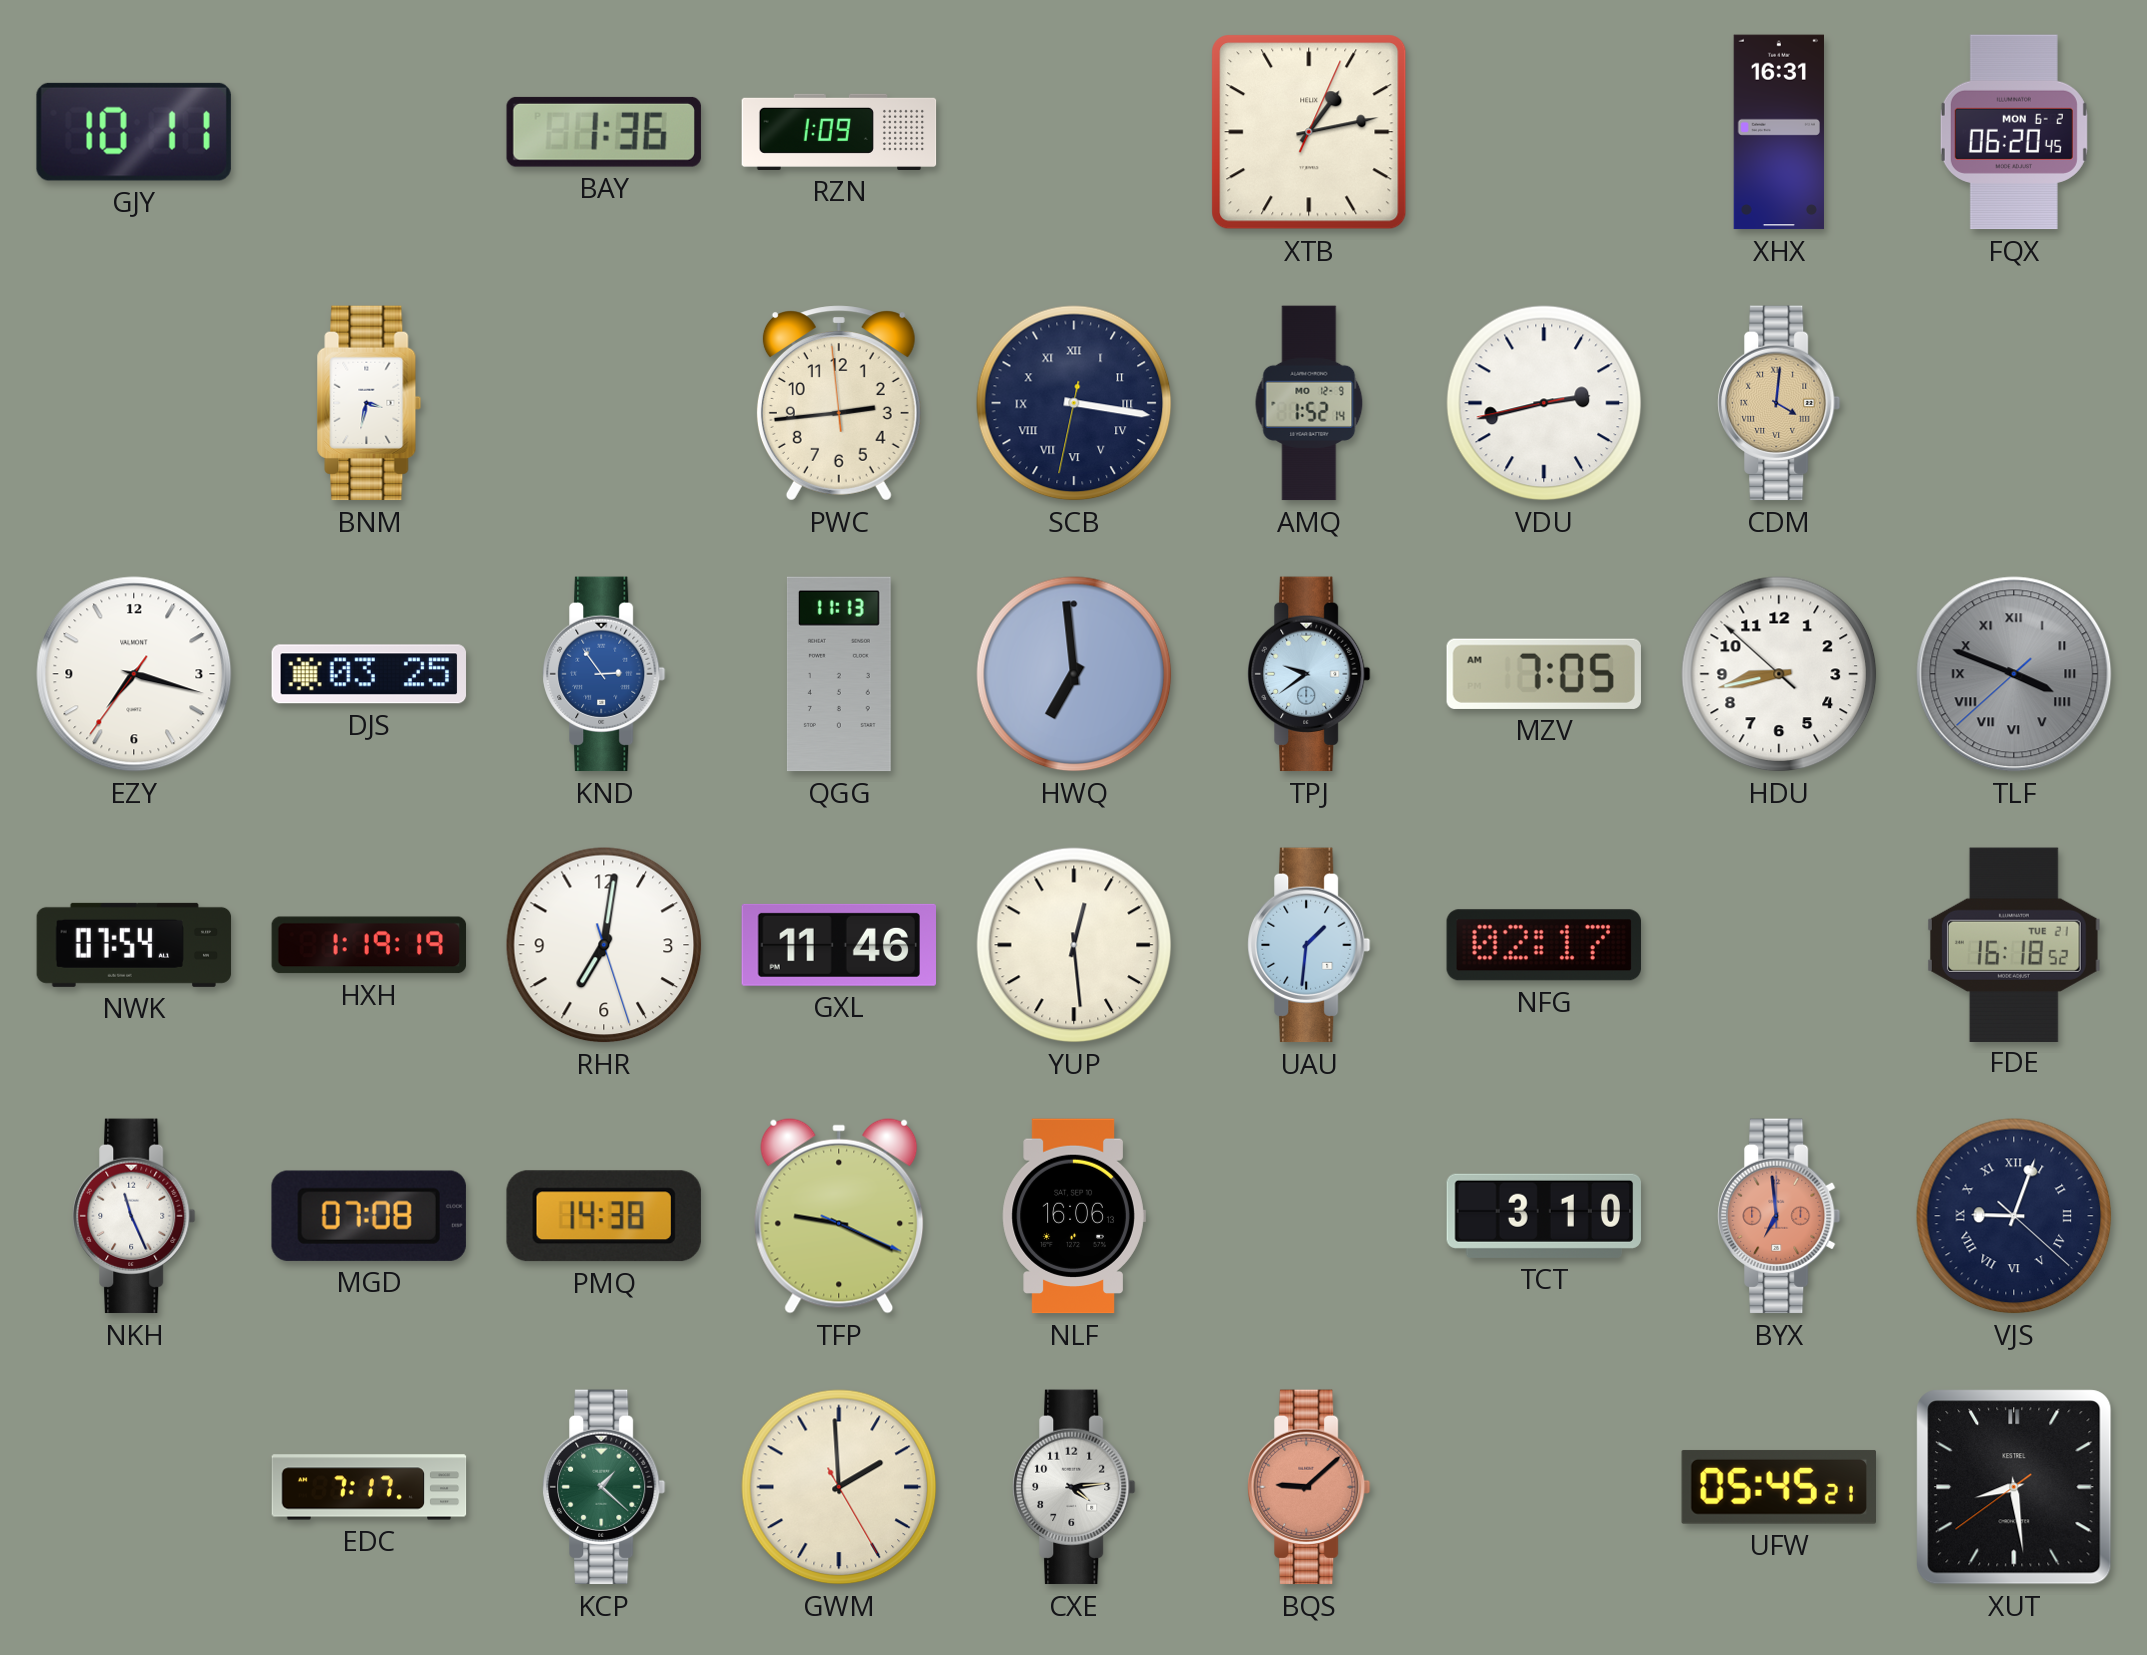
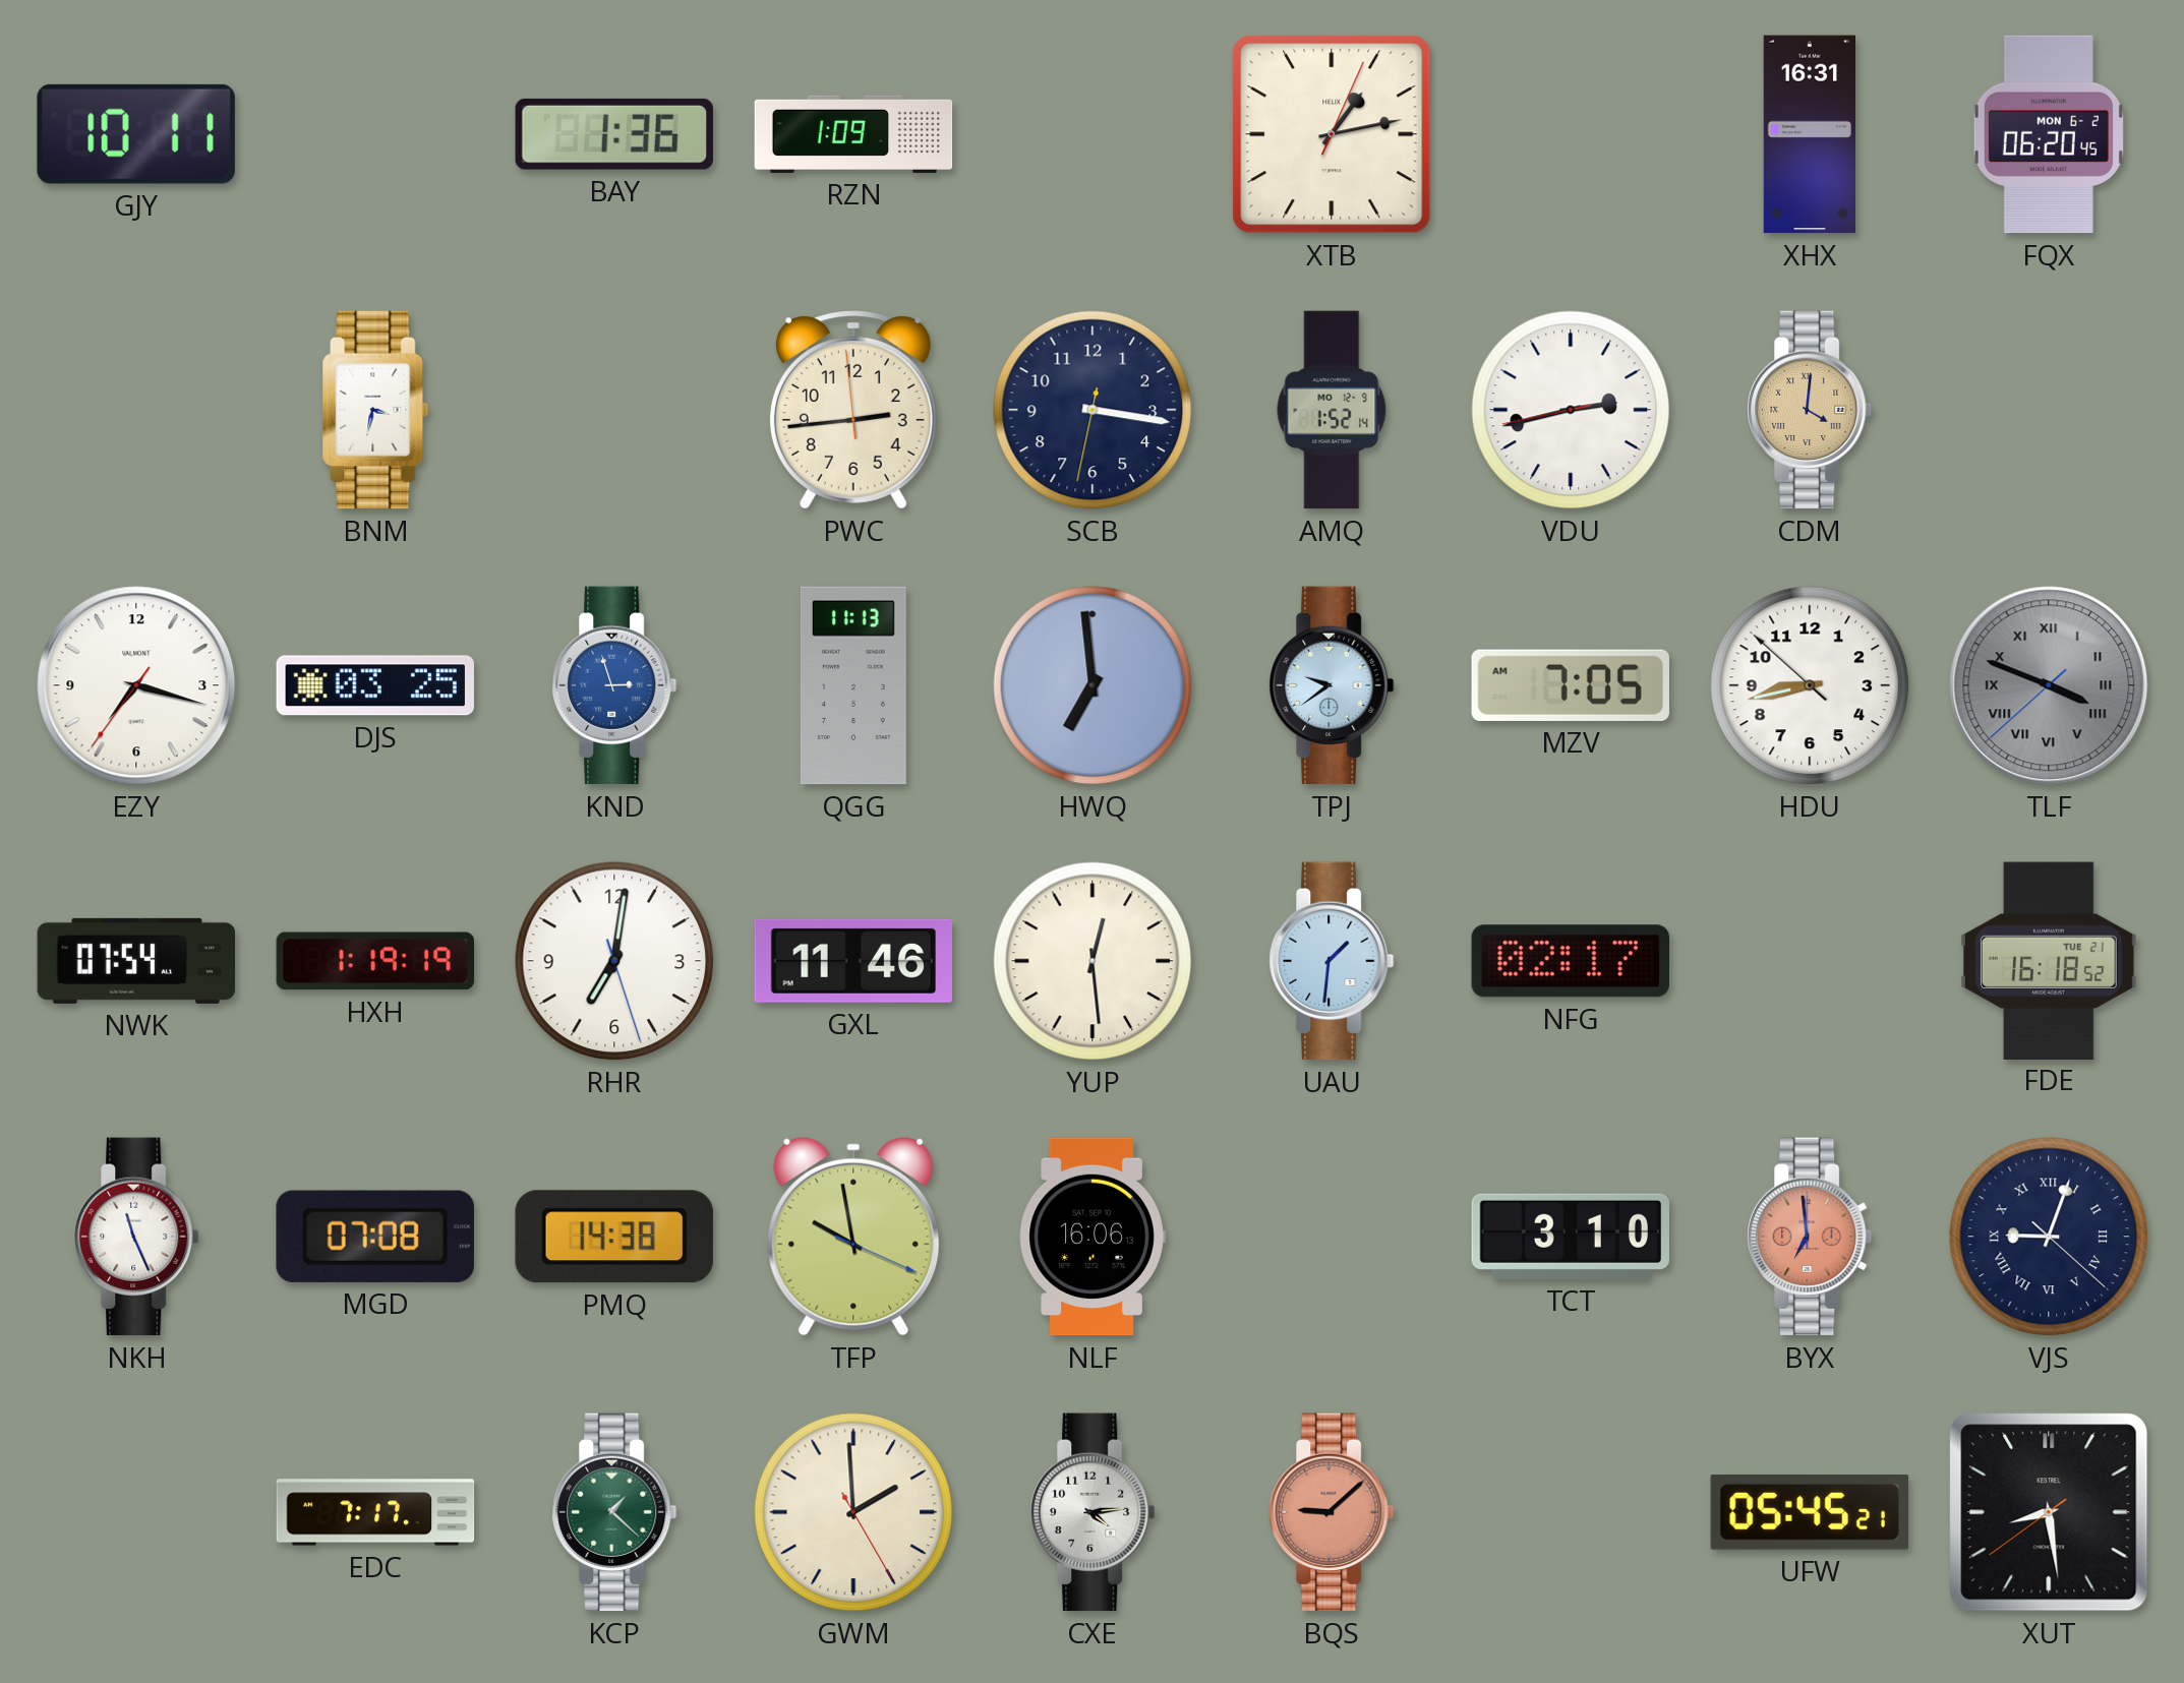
SCB numerals: Roman -> Arabic
KND: 2:54 -> 2:57
TFP: 9:19 -> 9:58
